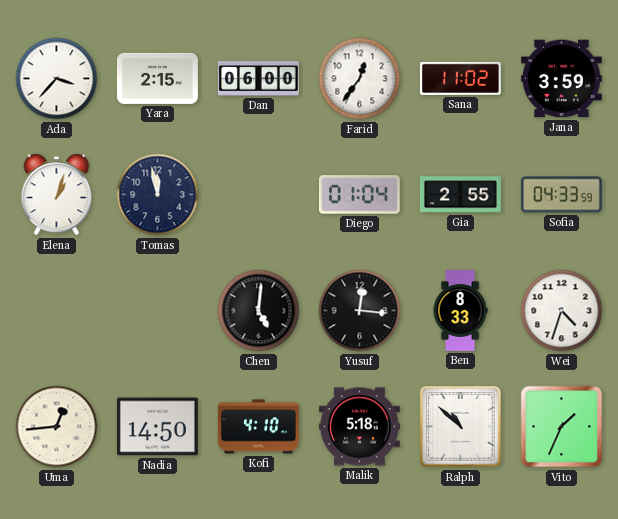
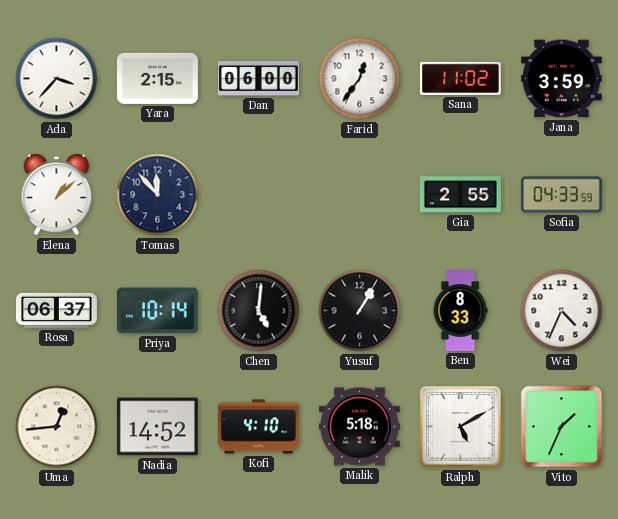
Elena: 1:03 -> 1:08
Tomas: 11:58 -> 11:53
Diego: 01:04 -> none
Rosa: none -> 06:37
Priya: none -> 10:14
Yusuf: 12:16 -> 1:05
Wei: 4:33 -> 4:34
Nadia: 14:50 -> 14:52
Ralph: 10:52 -> 5:10
